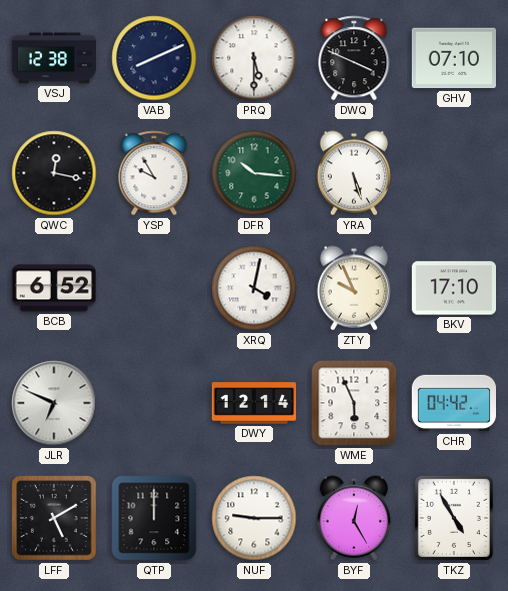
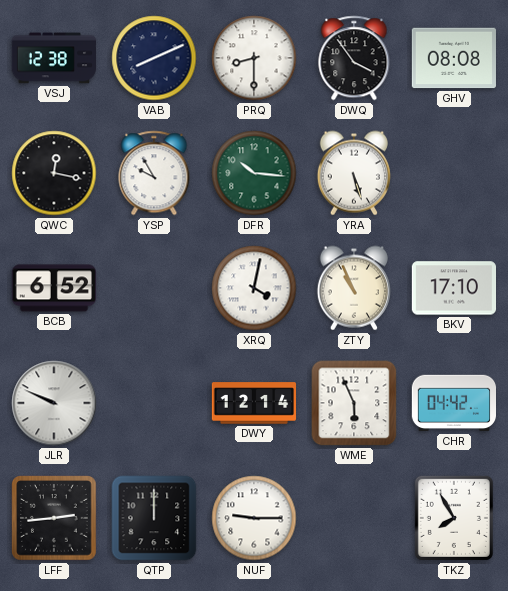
PRQ: 5:30 -> 8:30
DWQ: 3:49 -> 3:54
GHV: 07:10 -> 08:08
ZTY: 9:56 -> 10:56
JLR: 6:49 -> 9:49
LFF: 5:10 -> 2:44
BYF: 12:25 -> none
TKZ: 4:55 -> 7:55
